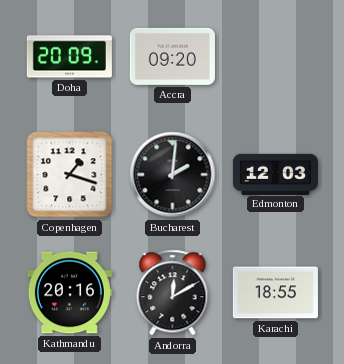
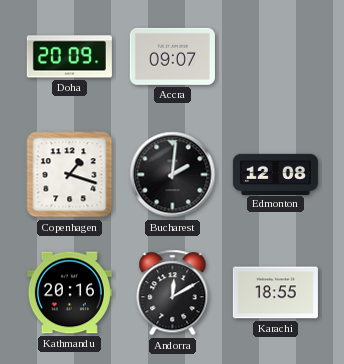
Accra: 09:20 -> 09:07
Edmonton: 12:03 -> 12:08
